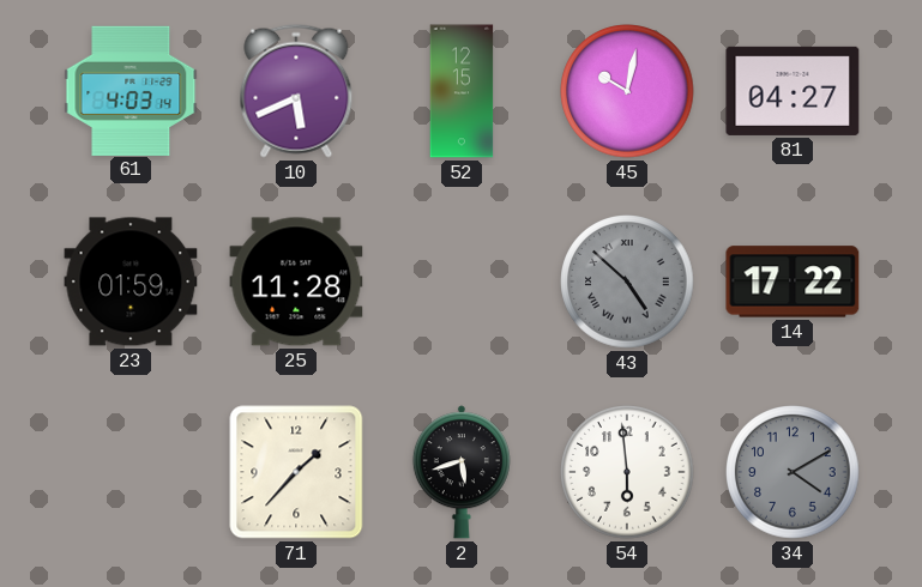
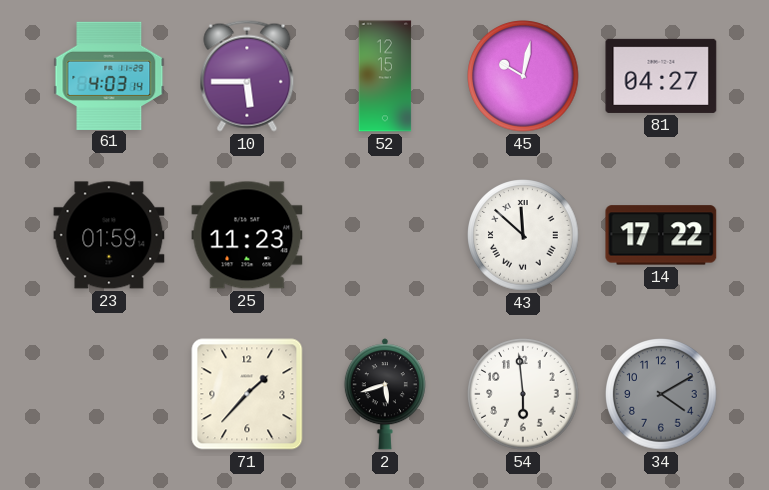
10: 5:41 -> 5:45
25: 11:28 -> 11:23
43: 4:52 -> 11:52
43 dial: grey -> white
